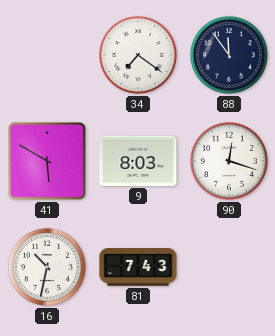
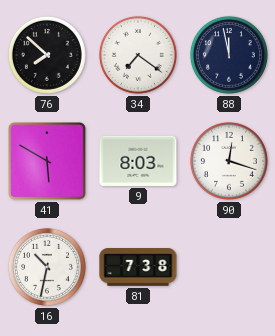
76: none -> 7:52
88: 11:54 -> 11:58
81: 7:43 -> 7:38
